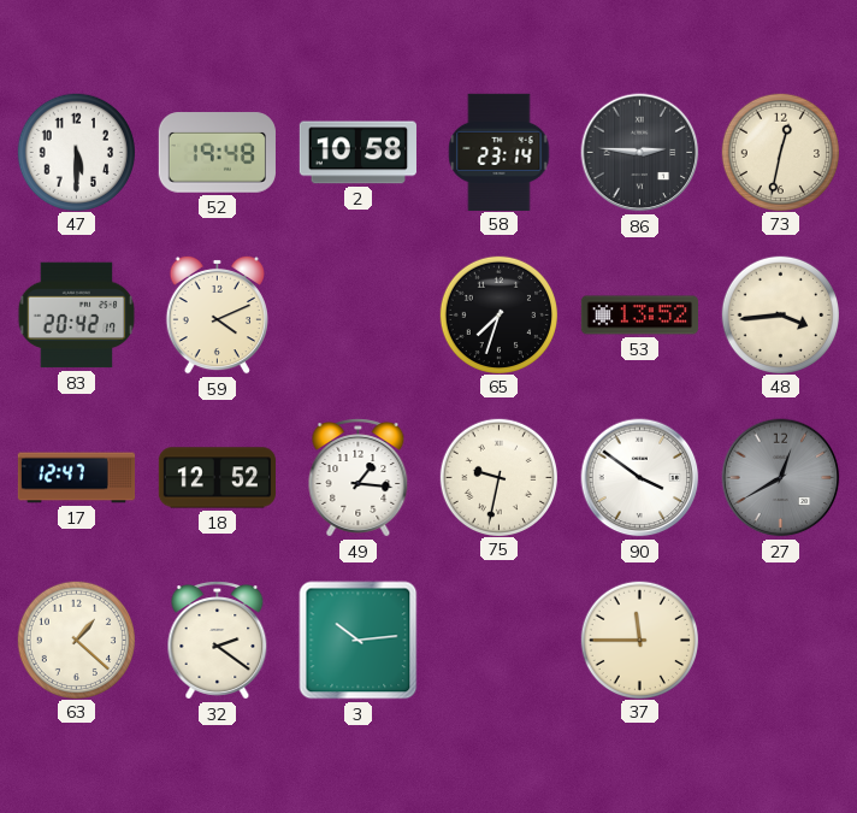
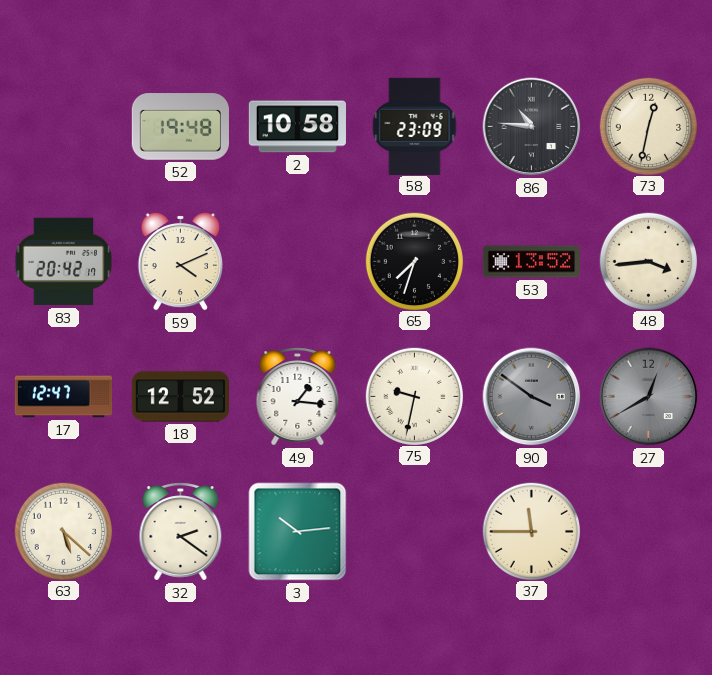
47: 5:30 -> none
58: 23:14 -> 23:09
86: 2:46 -> 10:46
90 dial: white -> grey
63: 1:22 -> 5:22
